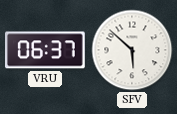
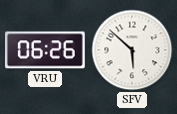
VRU: 06:37 -> 06:26
